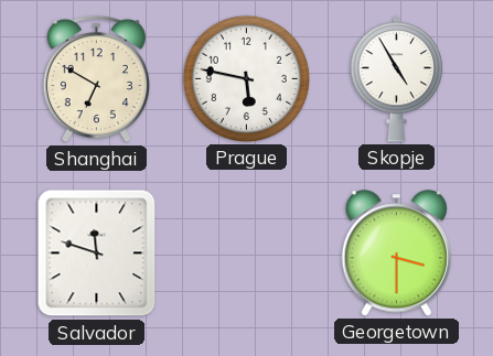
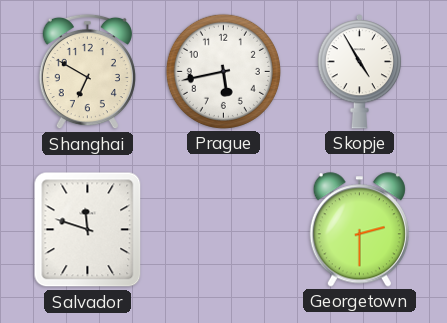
Prague: 5:47 -> 5:43
Georgetown: 3:30 -> 2:30
